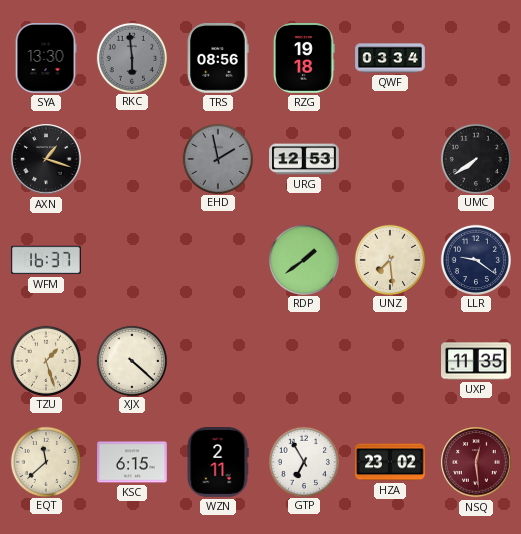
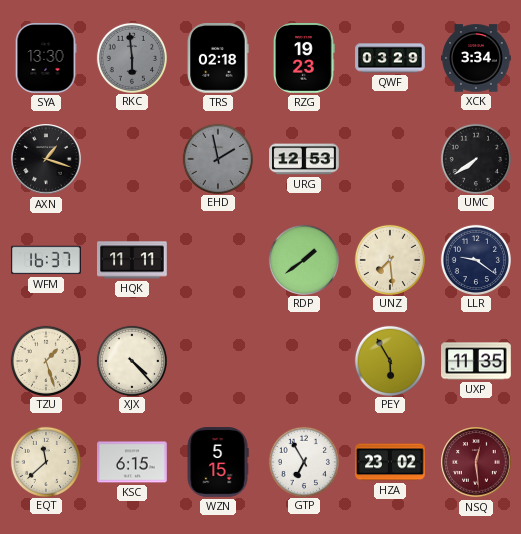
TRS: 08:56 -> 02:18
RZG: 19:18 -> 19:23
QWF: 03:34 -> 03:29
XCK: none -> 3:34
HQK: none -> 11:11
XJX: 4:22 -> 4:23
PEY: none -> 5:55
WZN: 2:11 -> 5:15
